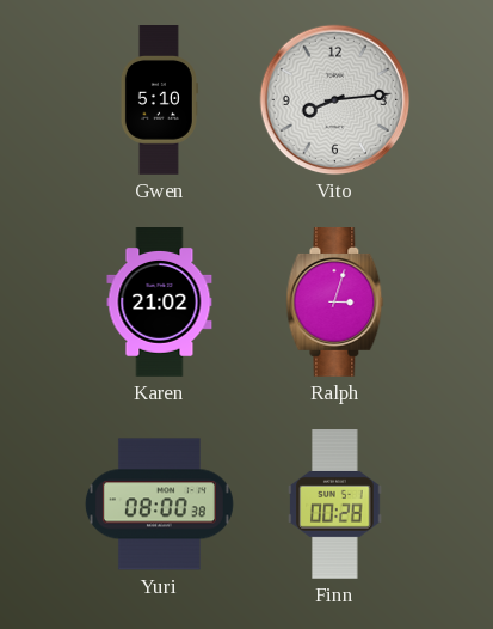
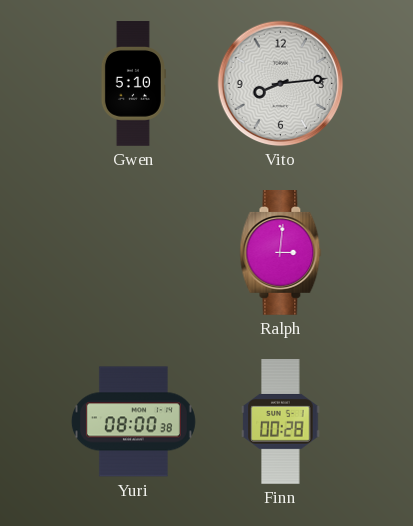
Karen: 21:02 -> none
Ralph: 3:03 -> 3:01
